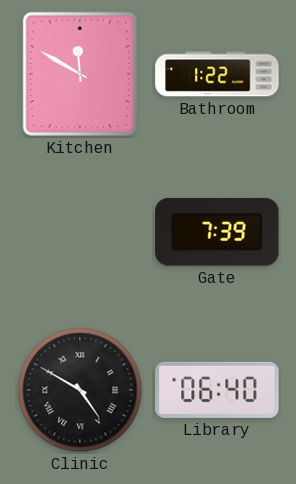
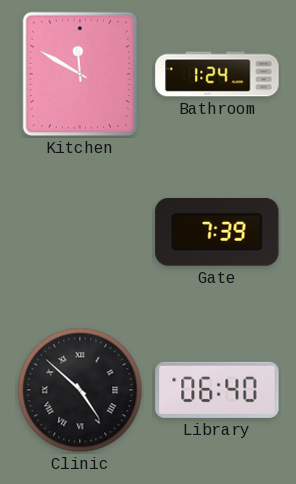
Bathroom: 1:22 -> 1:24
Clinic: 4:50 -> 4:52
